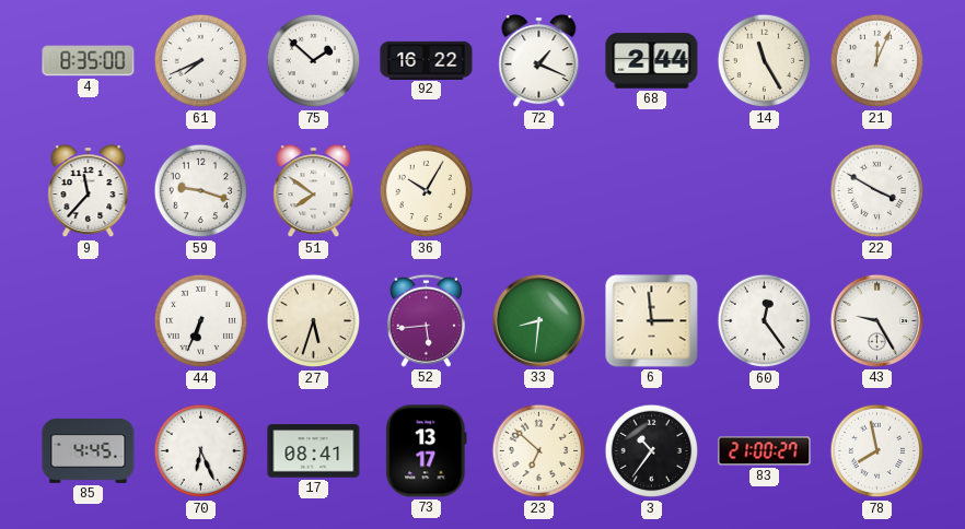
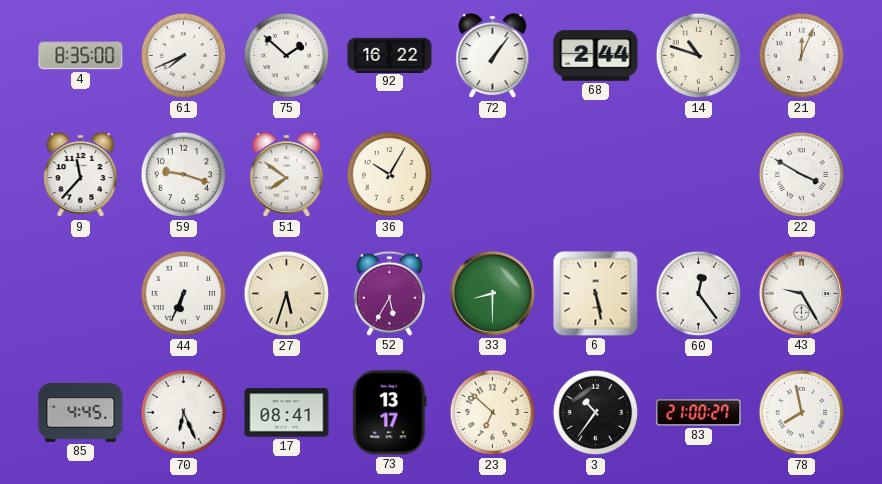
72: 1:19 -> 1:06
14: 11:25 -> 10:48
52: 5:44 -> 5:35
33: 8:31 -> 8:30
6: 2:59 -> 5:28
